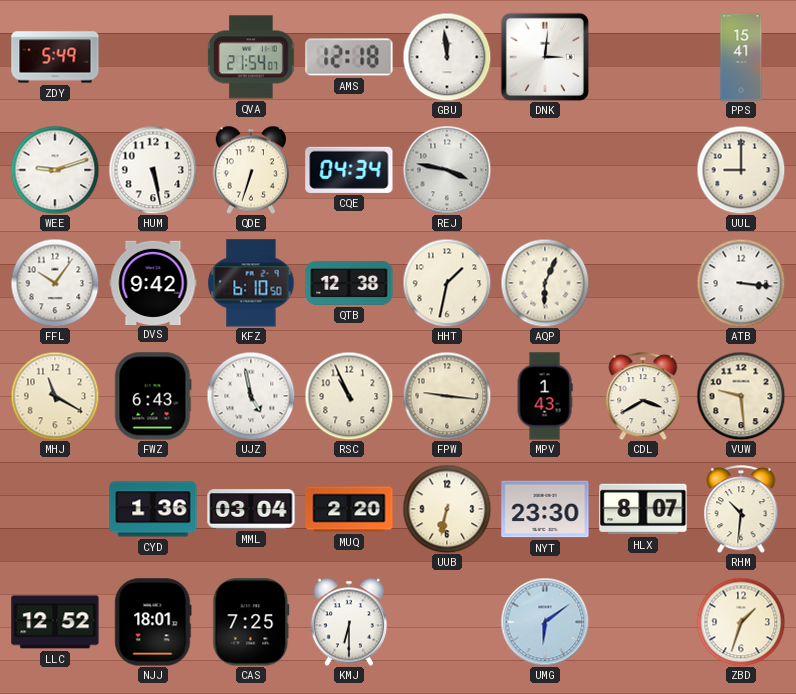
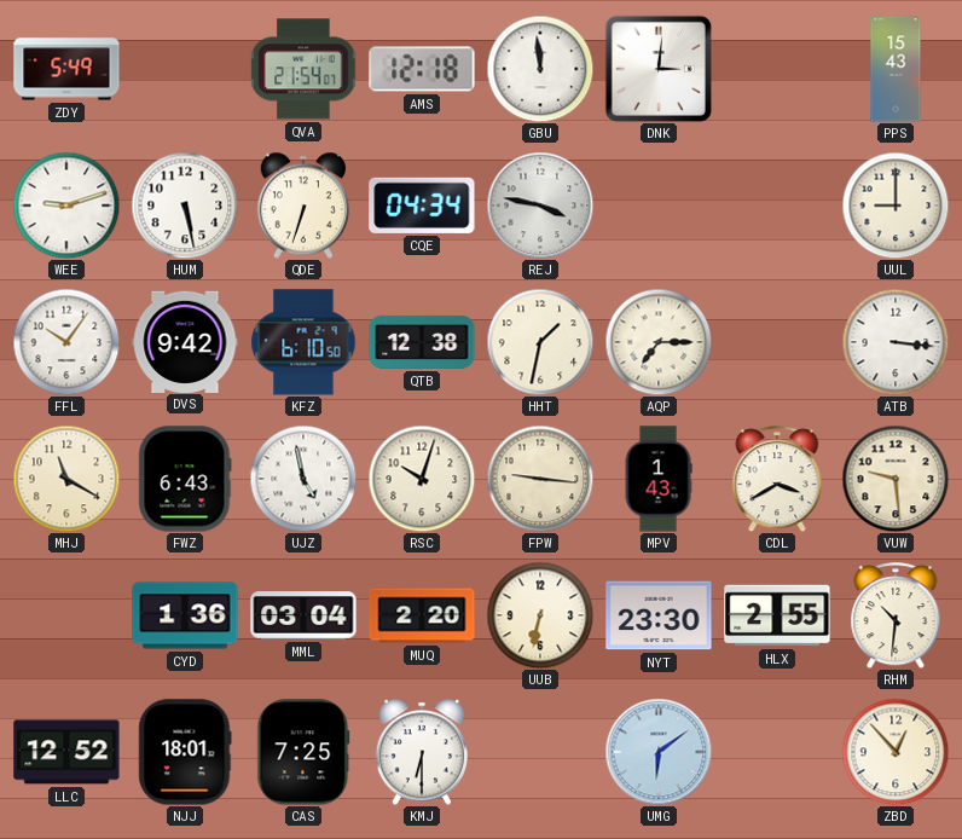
PPS: 15:41 -> 15:43
AQP: 6:04 -> 7:15
RSC: 10:56 -> 10:03
HLX: 8:07 -> 2:55
ZBD: 1:33 -> 12:53
